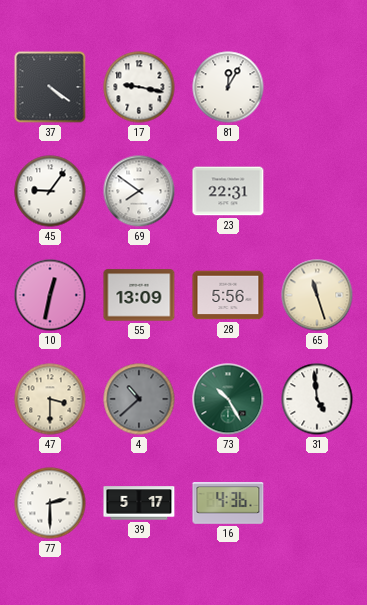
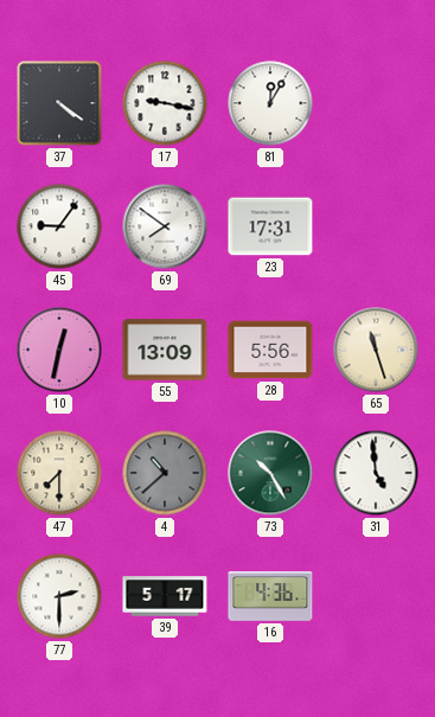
23: 22:31 -> 17:31
47: 3:30 -> 7:30
